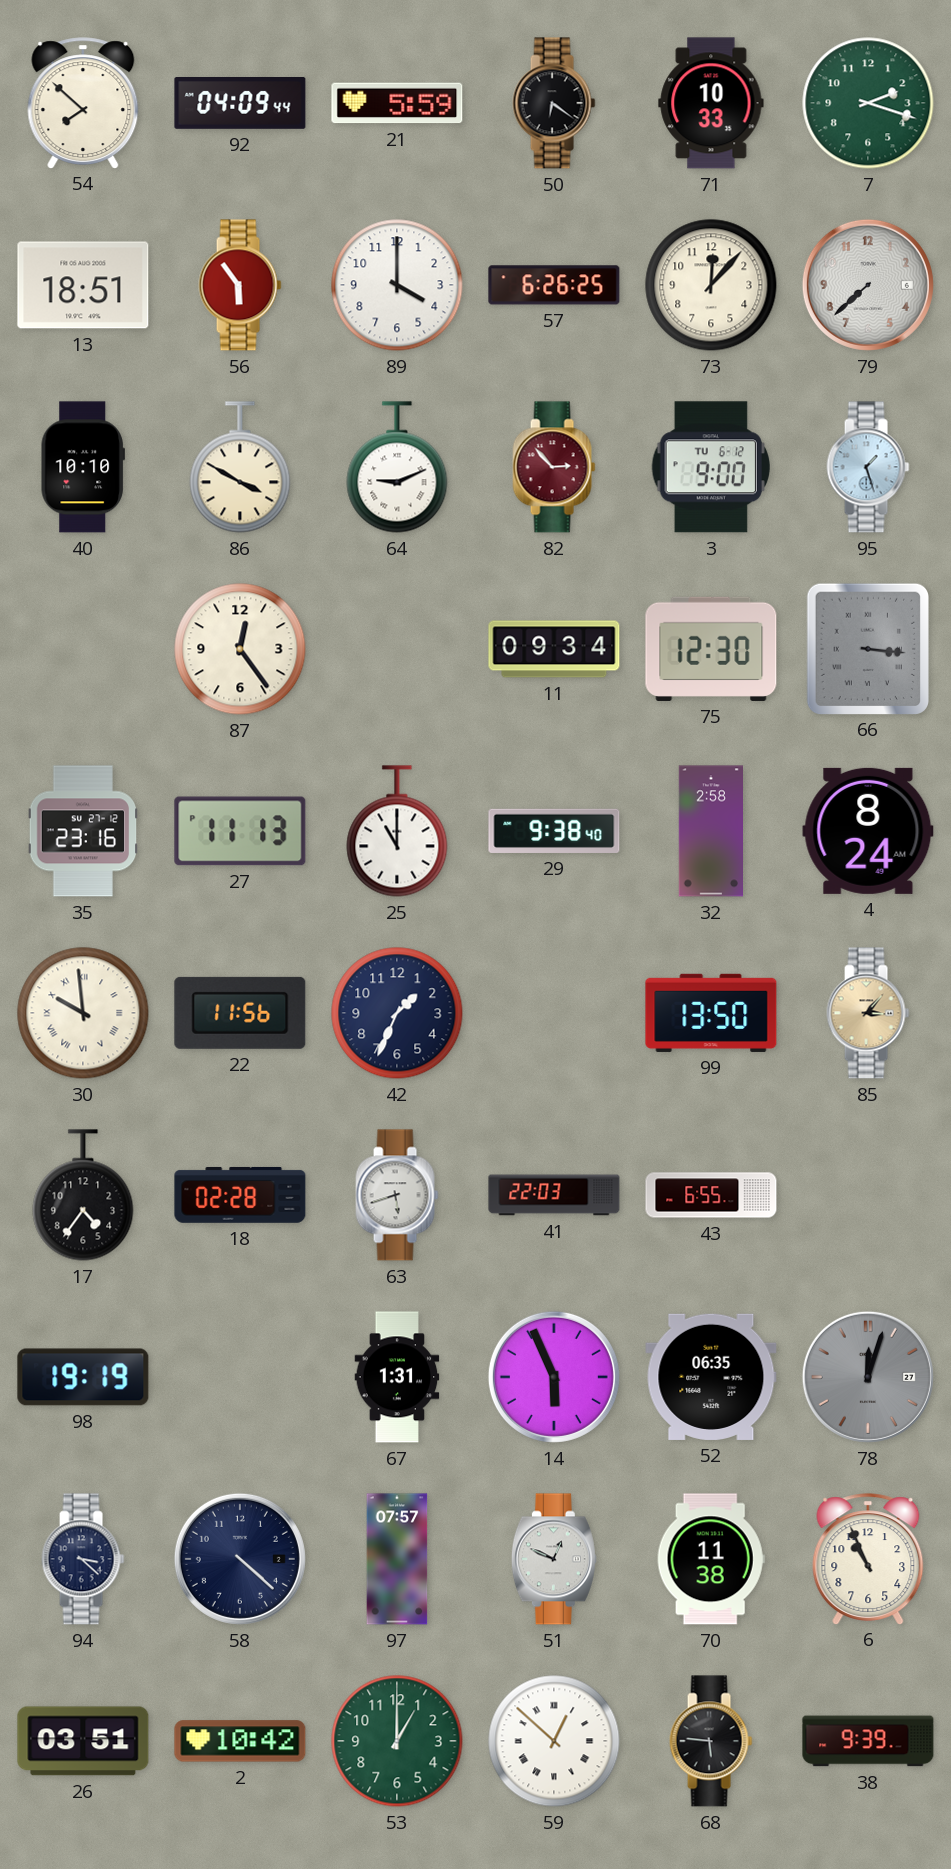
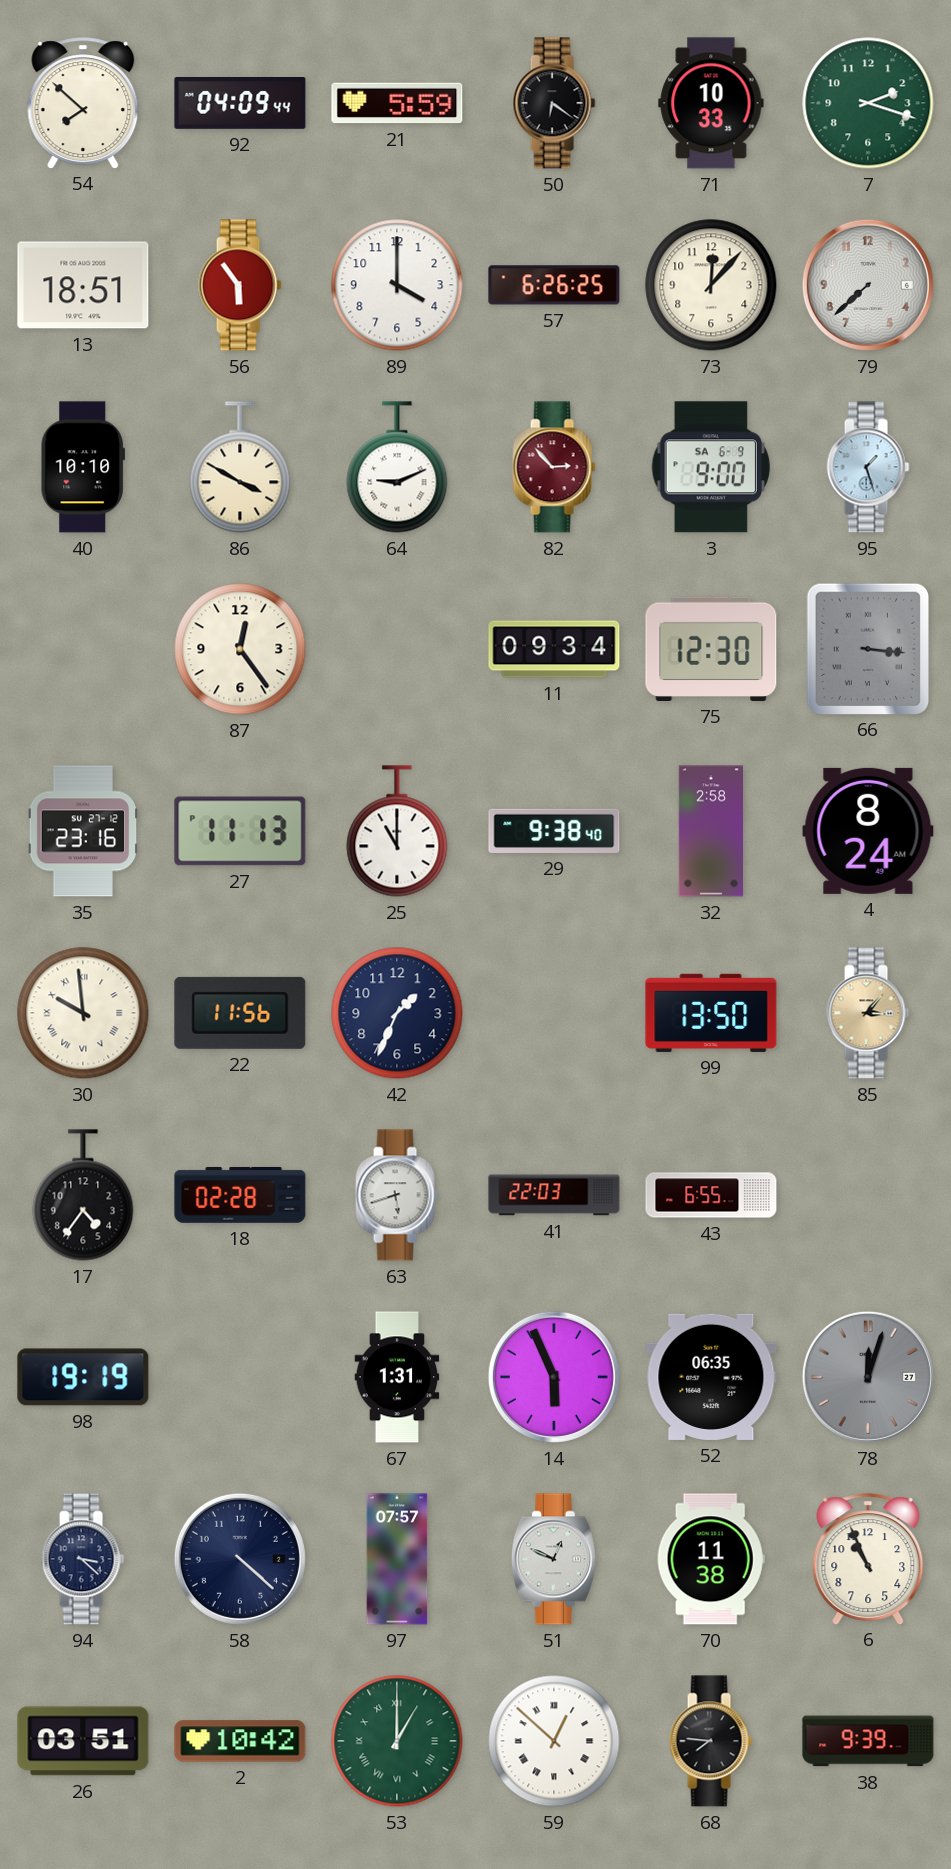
3 date: TU 6-12 -> SA 6-9
53 numerals: Arabic -> Roman
68: 5:46 -> 7:46
